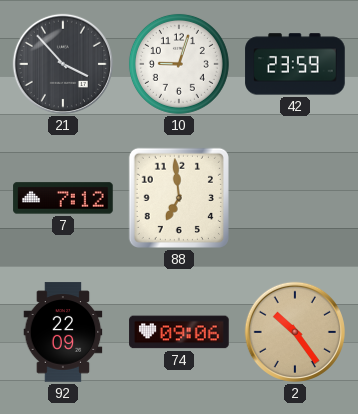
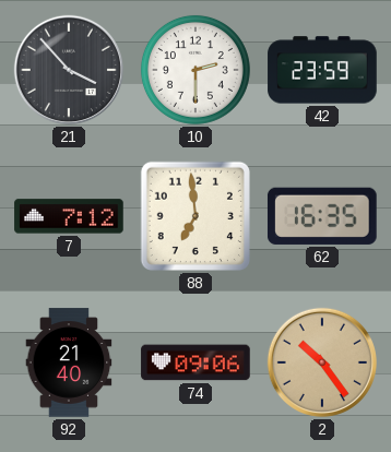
10: 9:03 -> 2:30
62: none -> 16:35
92: 22:09 -> 21:40
